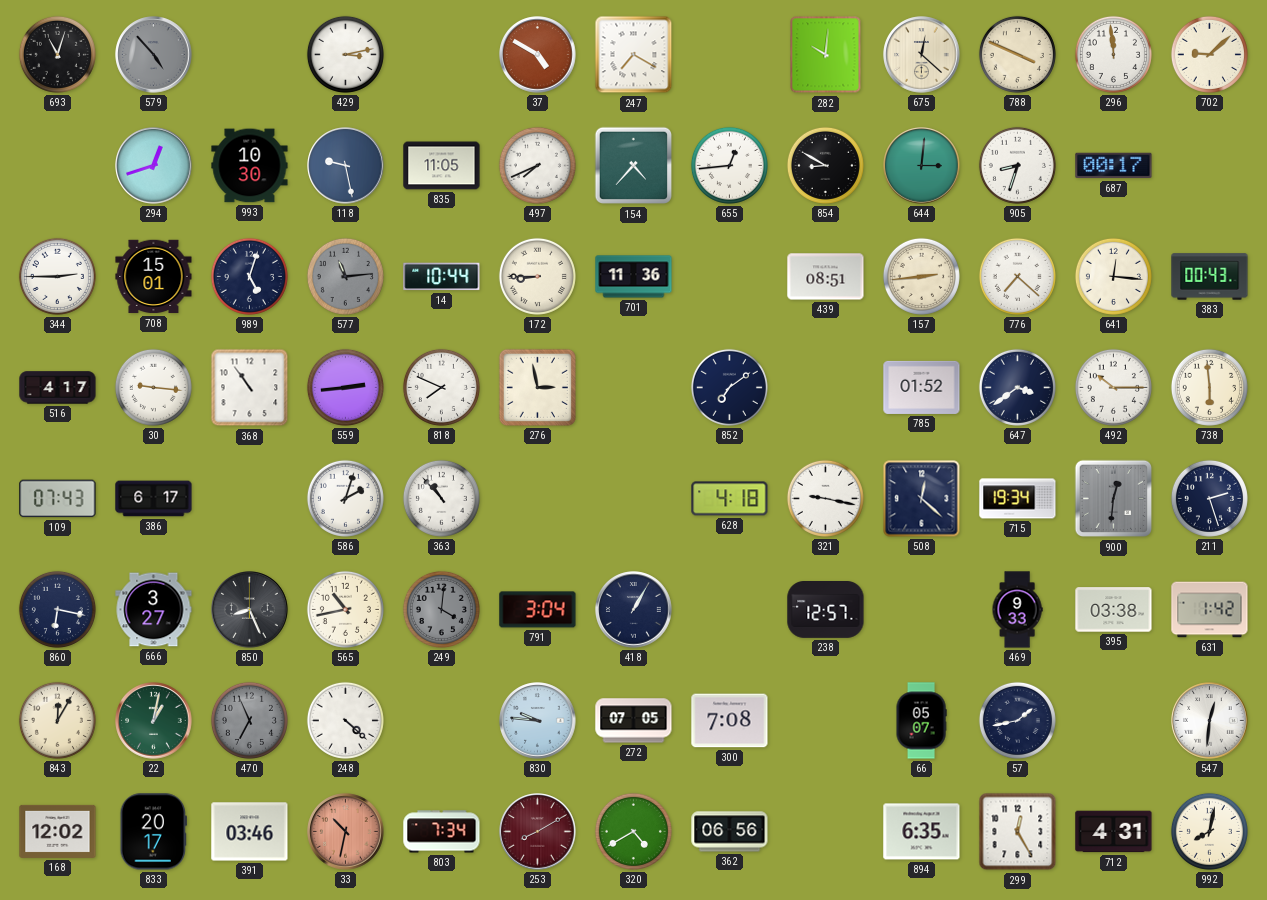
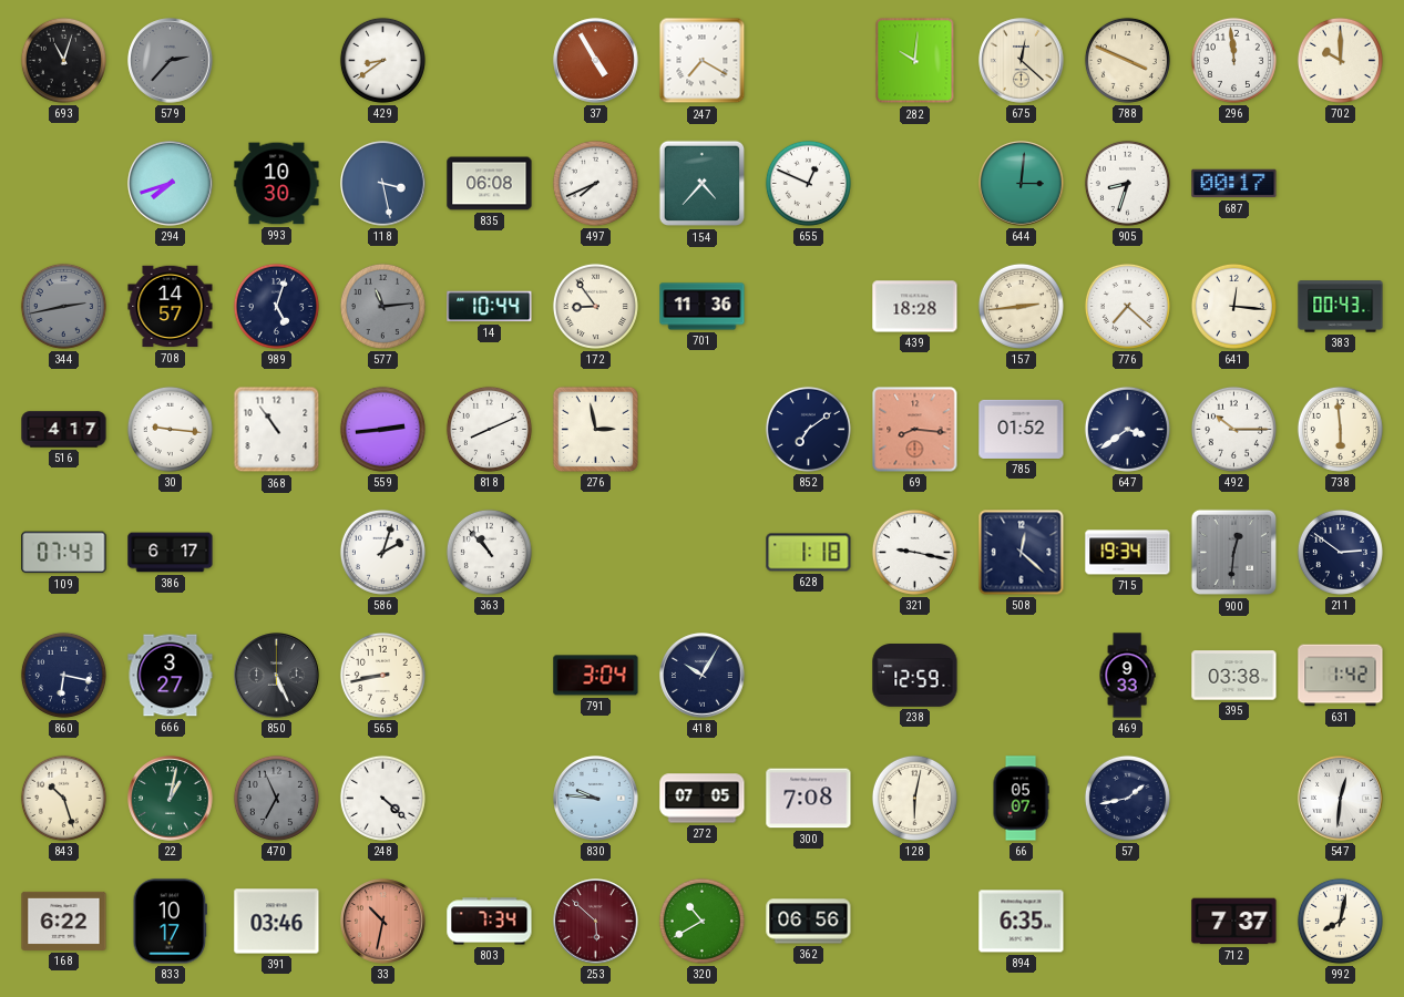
579: 4:53 -> 2:37
429: 3:13 -> 8:39
37: 4:50 -> 4:55
702: 9:08 -> 10:00
294: 12:42 -> 7:42
118: 9:28 -> 3:28
835: 11:05 -> 06:08
655: 12:44 -> 12:49
854: 8:50 -> none
344: 2:45 -> 2:43
344 dial: white -> grey
708: 15:01 -> 14:57
172: 8:45 -> 8:54
439: 08:51 -> 18:28
818: 7:49 -> 8:11
69: none -> 8:16
628: 4:18 -> 1:18
211: 2:27 -> 2:51
850: 8:26 -> 5:26
565: 10:43 -> 8:43
249: 4:01 -> none
418: 1:05 -> 10:05
238: 12:57 -> 12:59
843: 12:05 -> 10:27
128: none -> 6:02
168: 12:02 -> 6:22
833: 20:17 -> 10:17
253: 8:10 -> 5:52
320: 4:40 -> 10:40
299: 12:25 -> none
712: 4:31 -> 7:37
